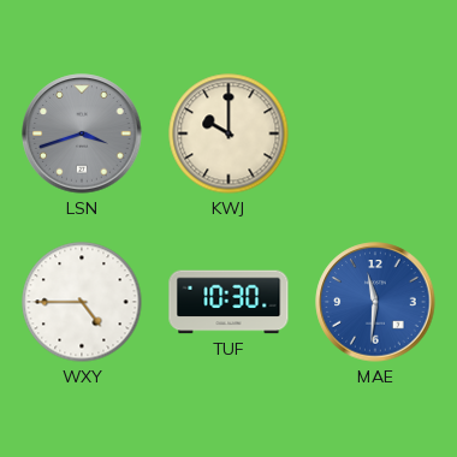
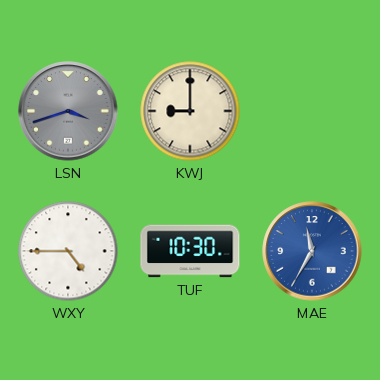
KWJ: 10:00 -> 9:00
MAE: 11:31 -> 11:35
